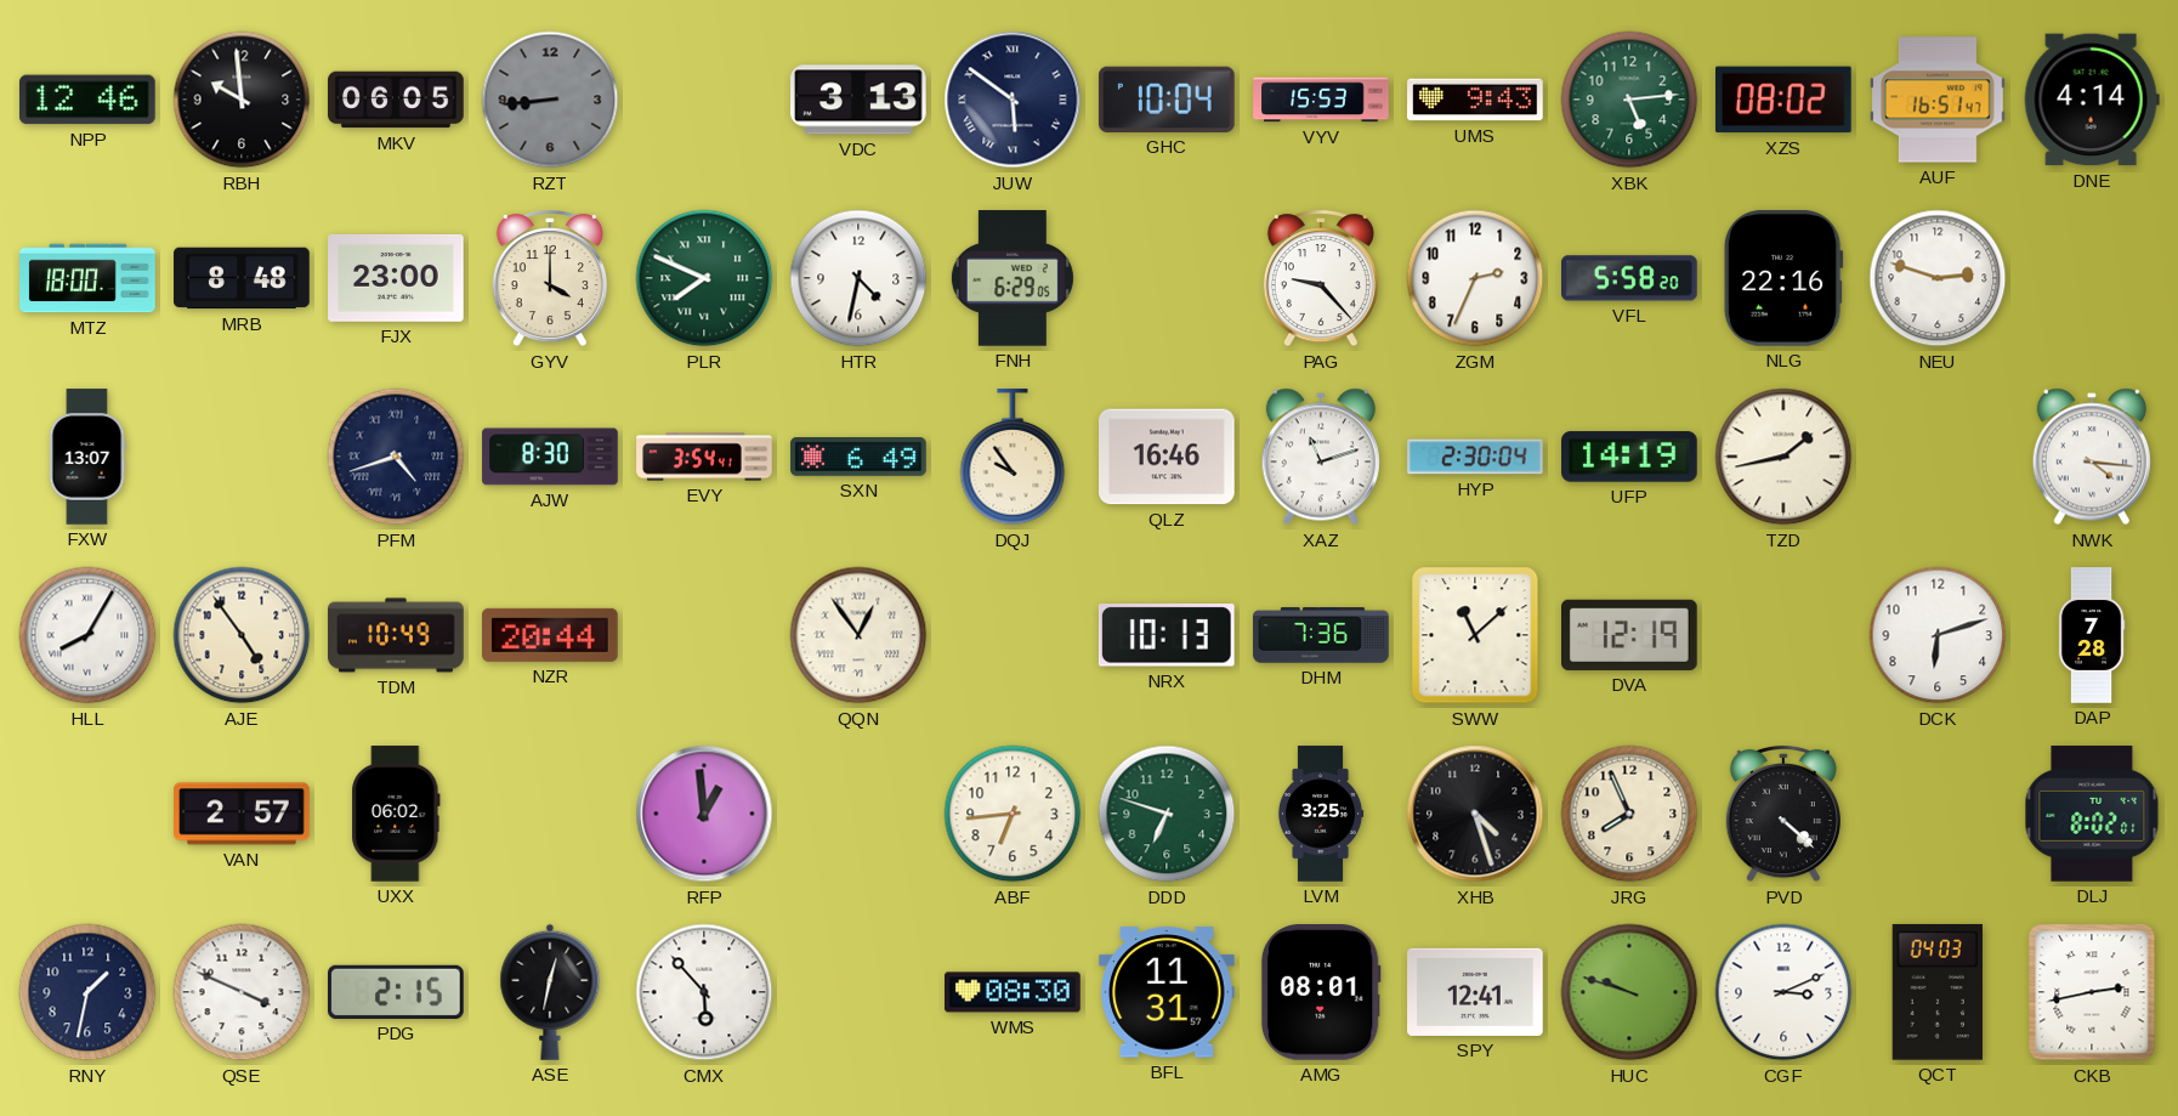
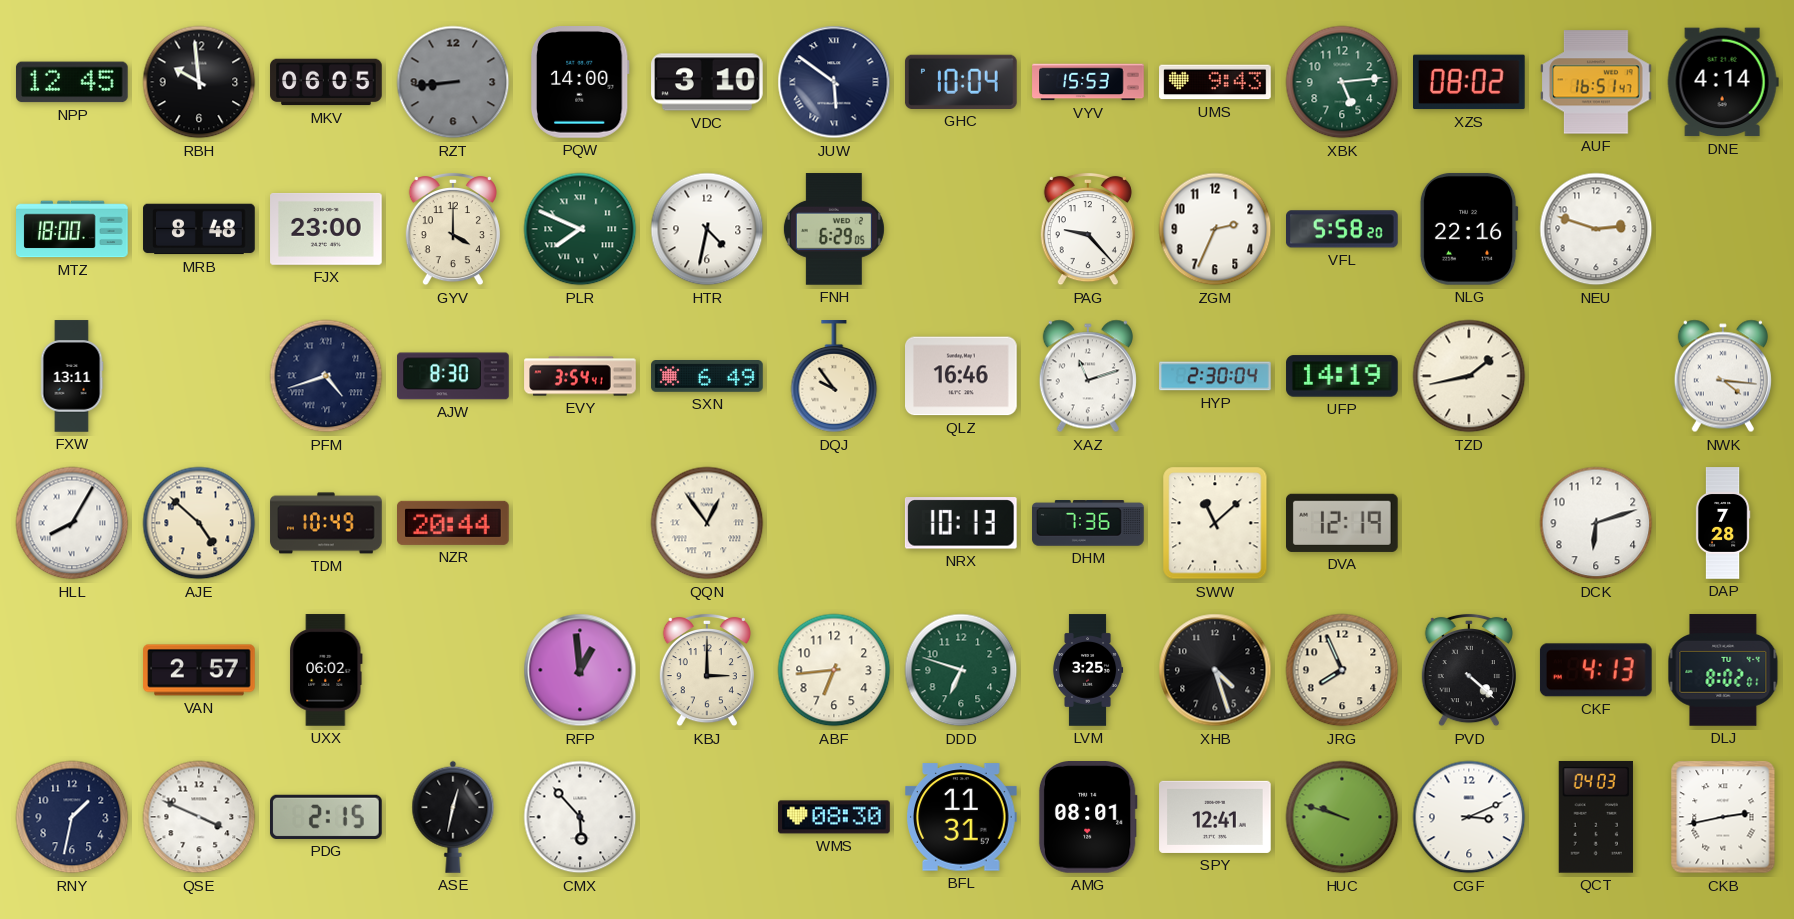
NPP: 12:46 -> 12:45
PQW: none -> 14:00
VDC: 3:13 -> 3:10
FXW: 13:07 -> 13:11
AJE: 4:54 -> 4:52
KBJ: none -> 3:00
CKF: none -> 4:13
